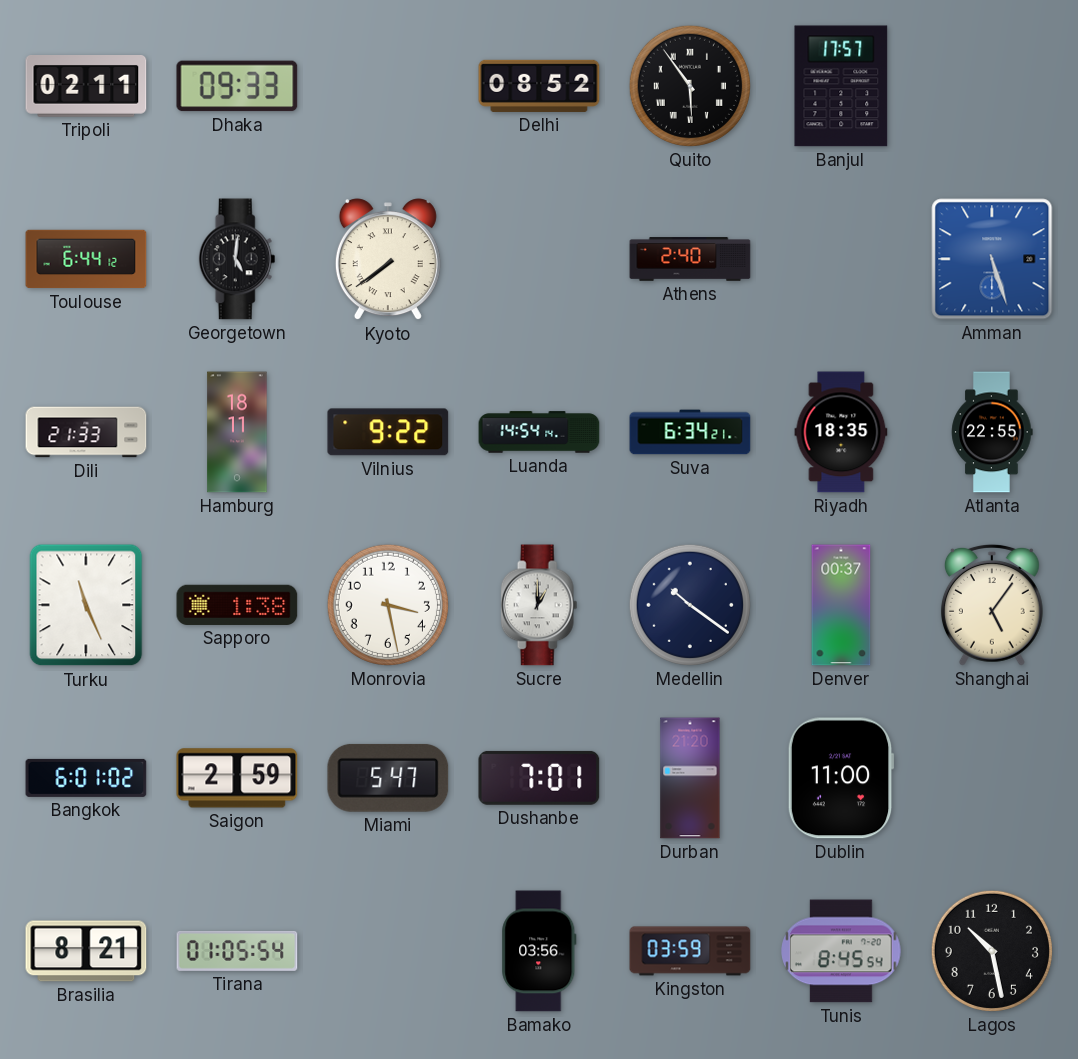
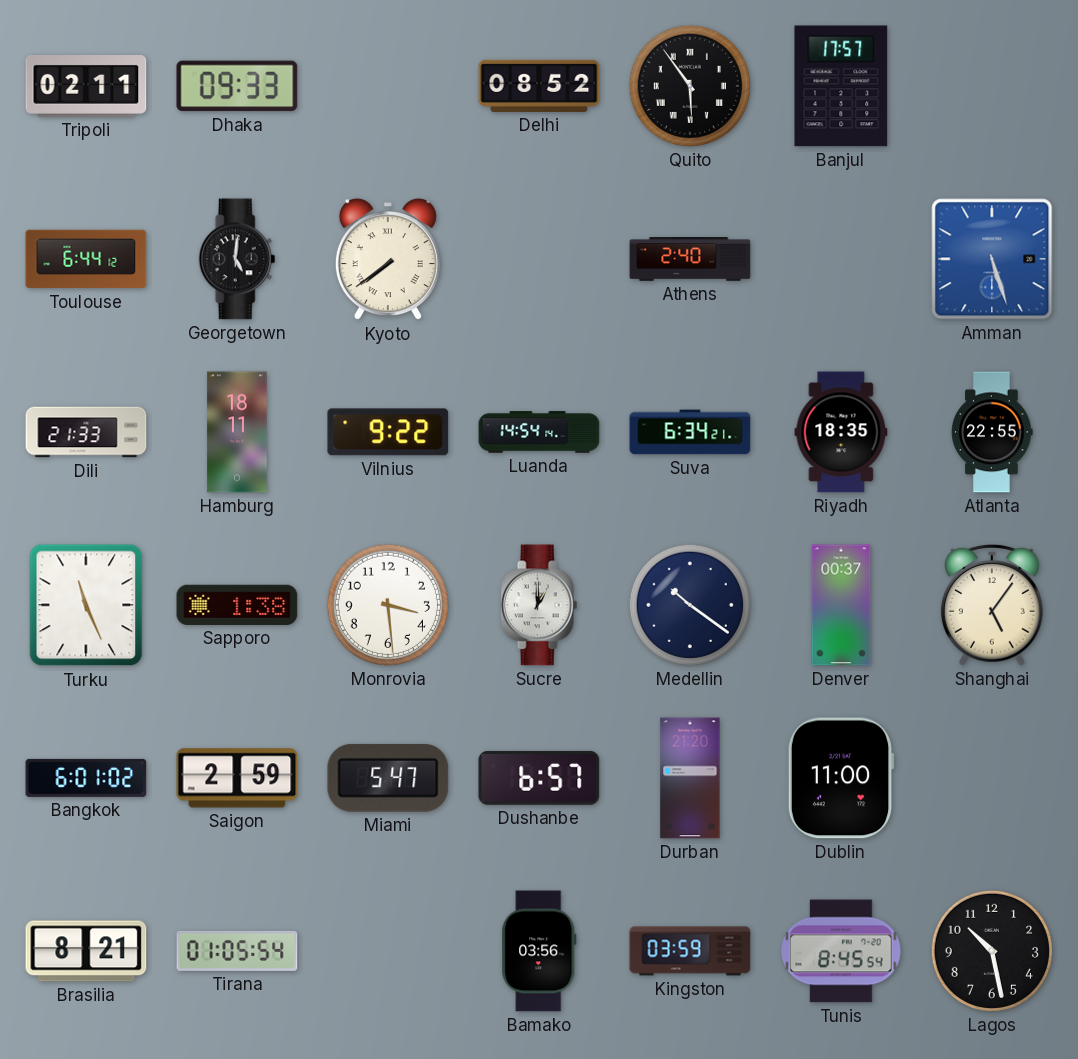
Monrovia: 3:28 -> 3:29
Dushanbe: 7:01 -> 6:57
